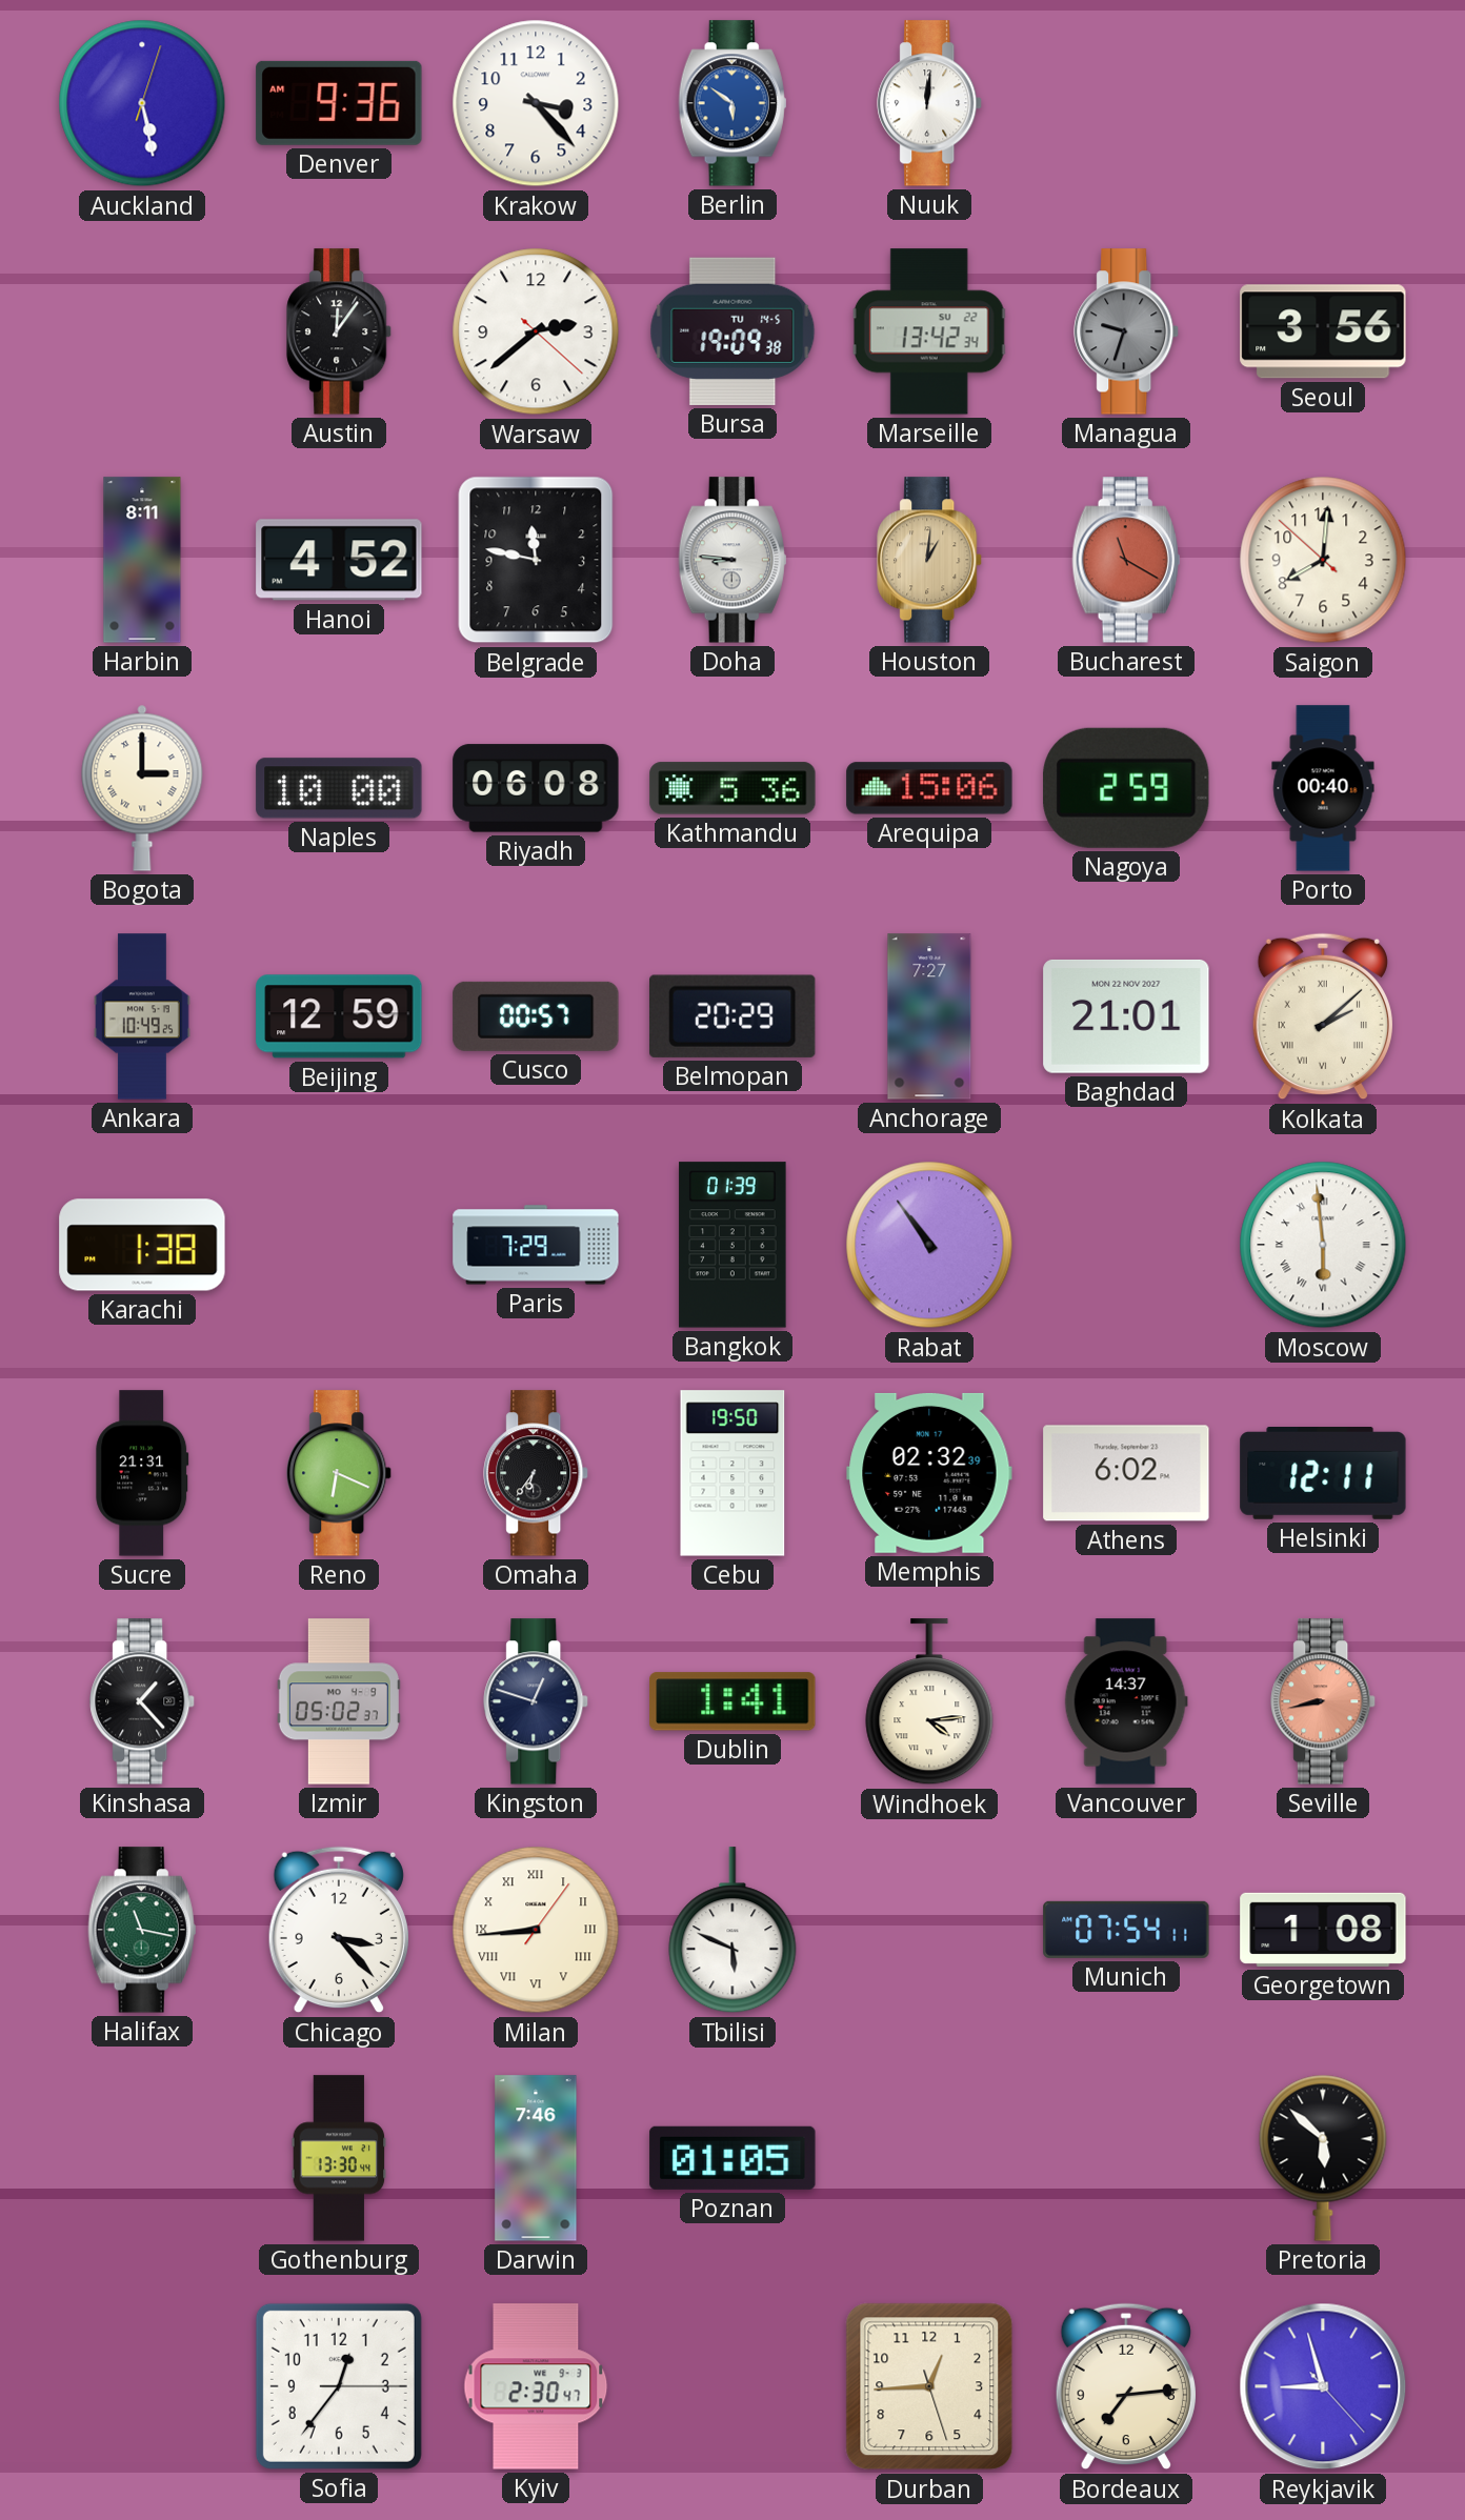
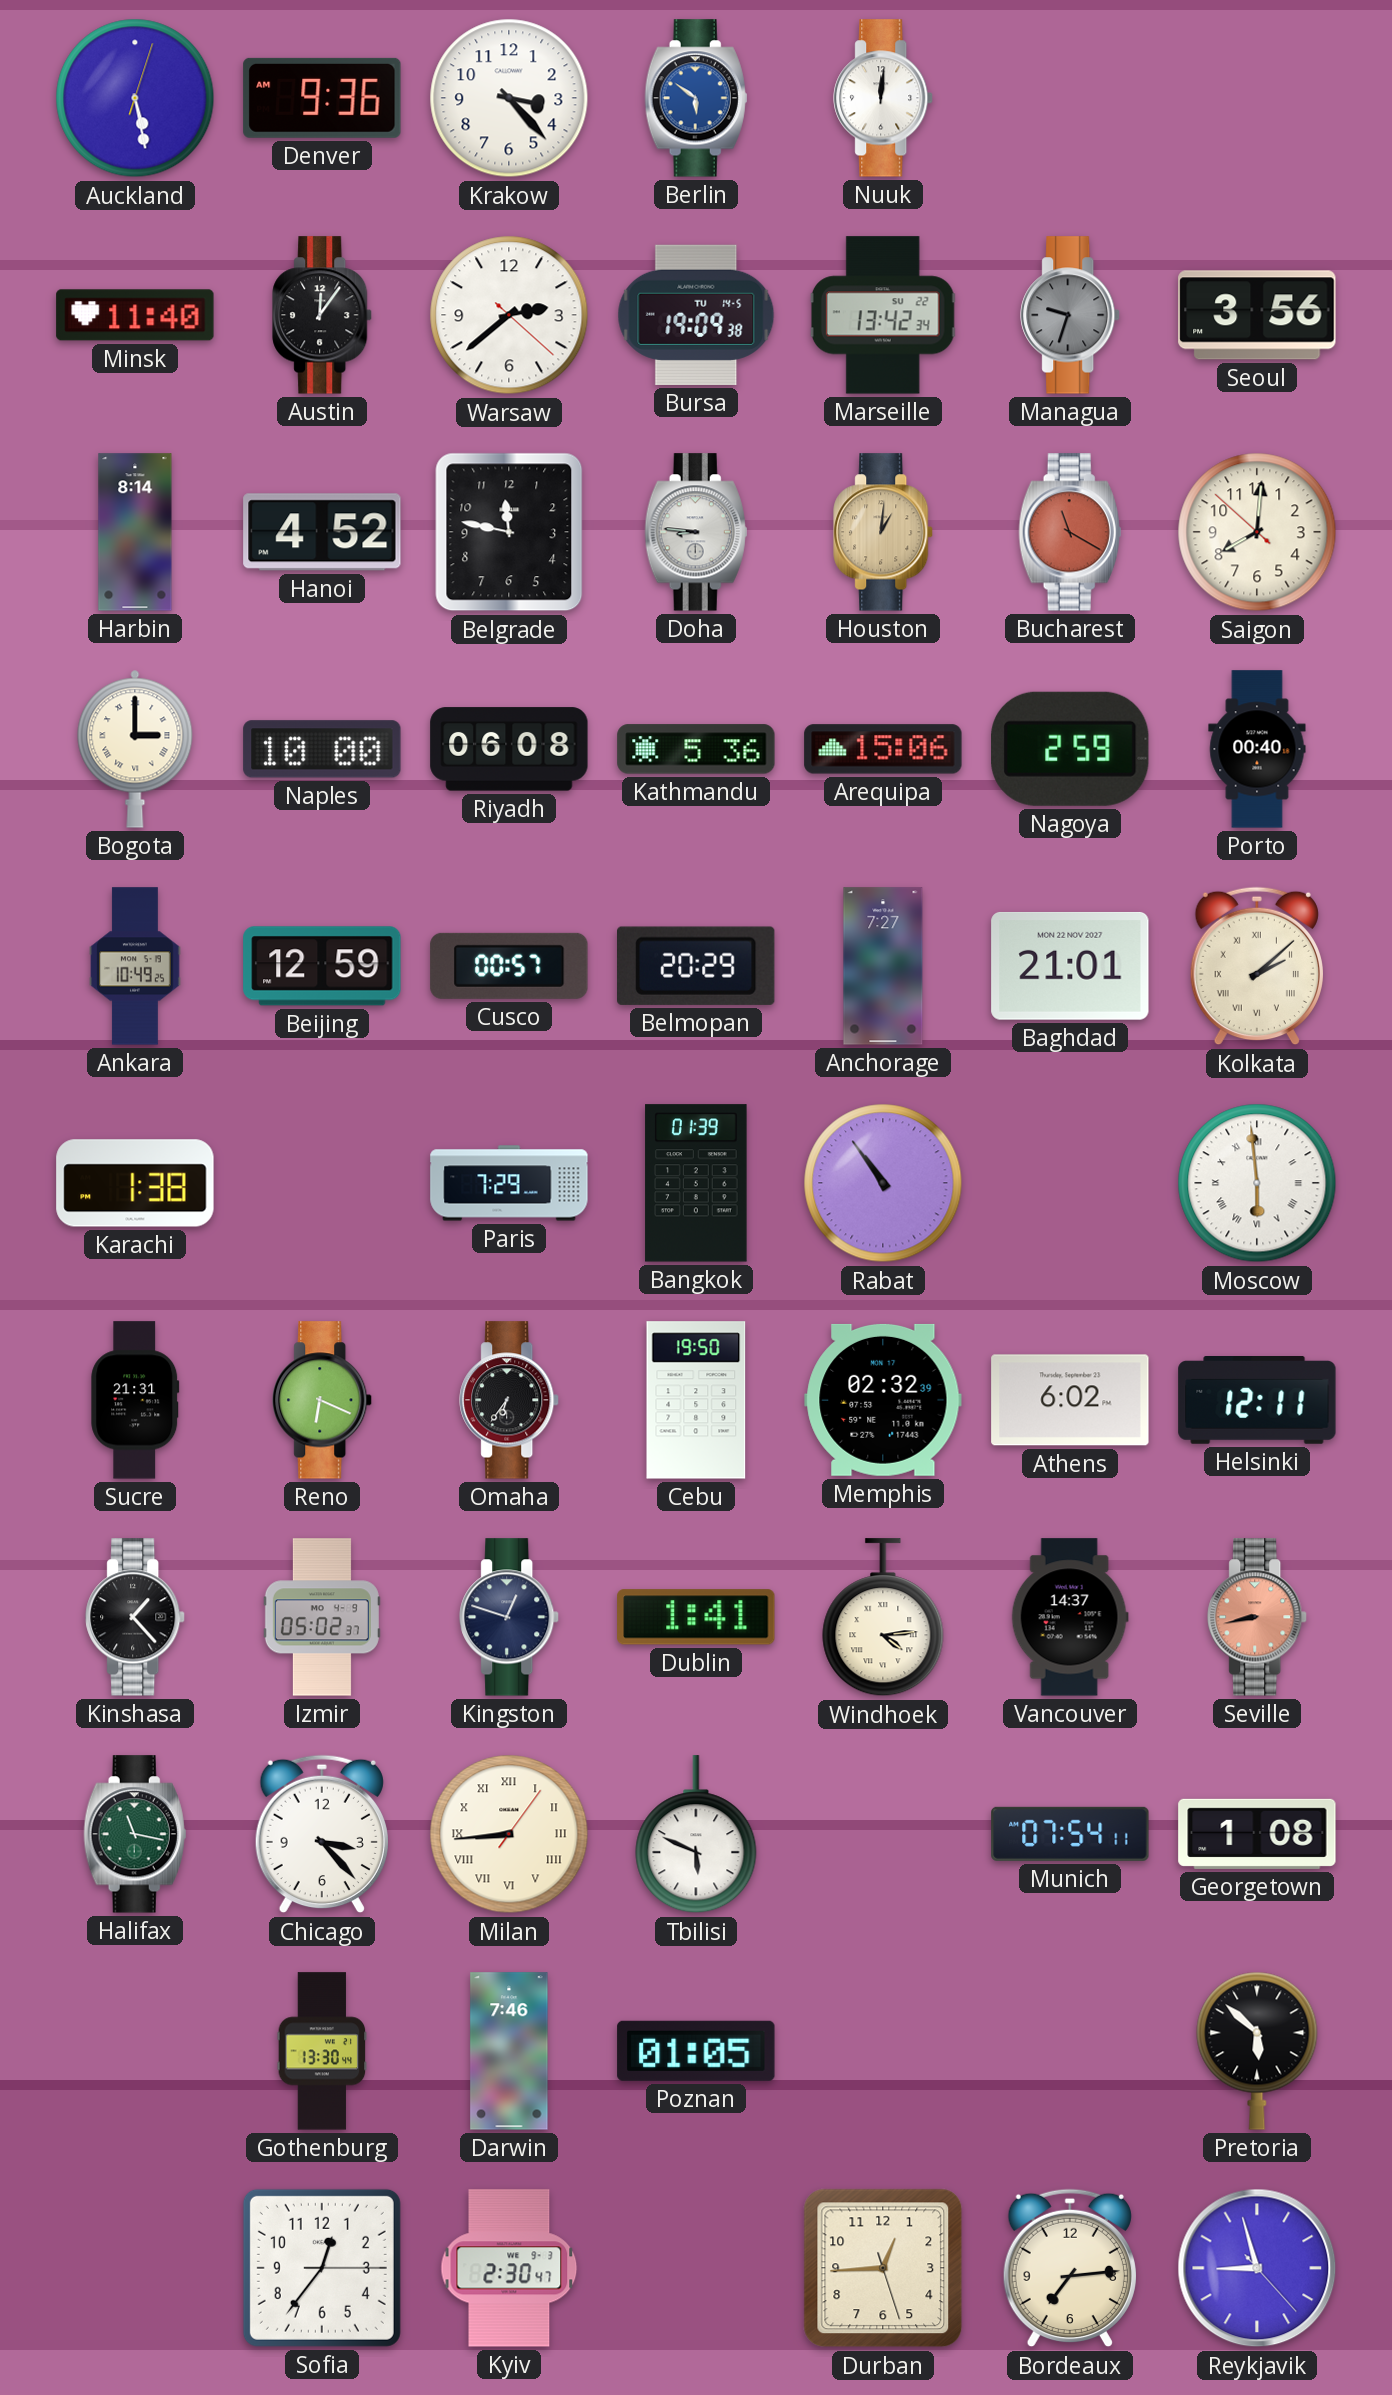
Minsk: none -> 11:40
Harbin: 8:11 -> 8:14
